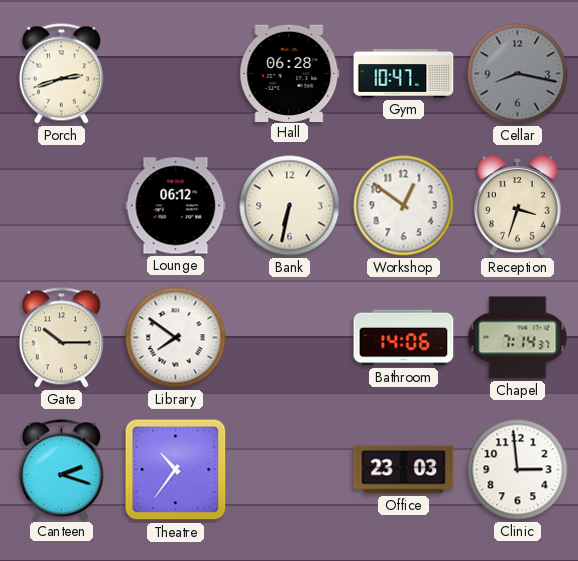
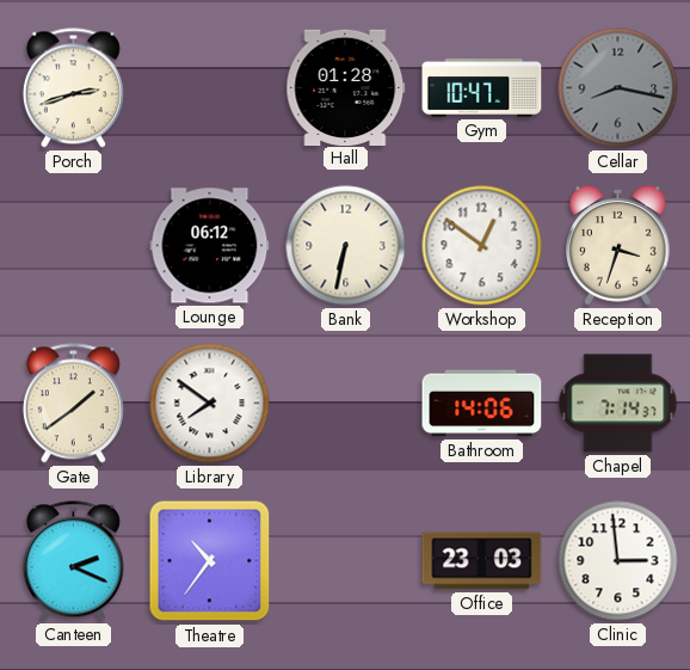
Hall: 06:28 -> 01:28
Gate: 10:15 -> 1:39
Canteen: 2:18 -> 2:19
